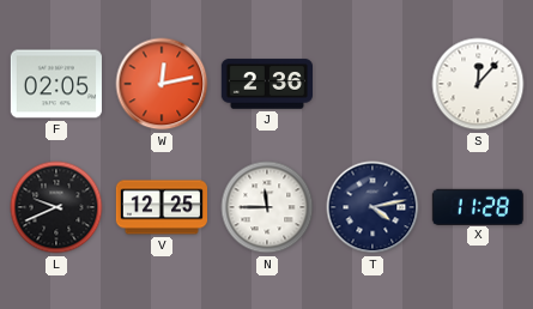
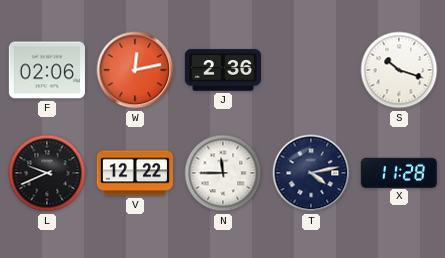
F: 02:05 -> 02:06
S: 12:07 -> 10:18
V: 12:25 -> 12:22
